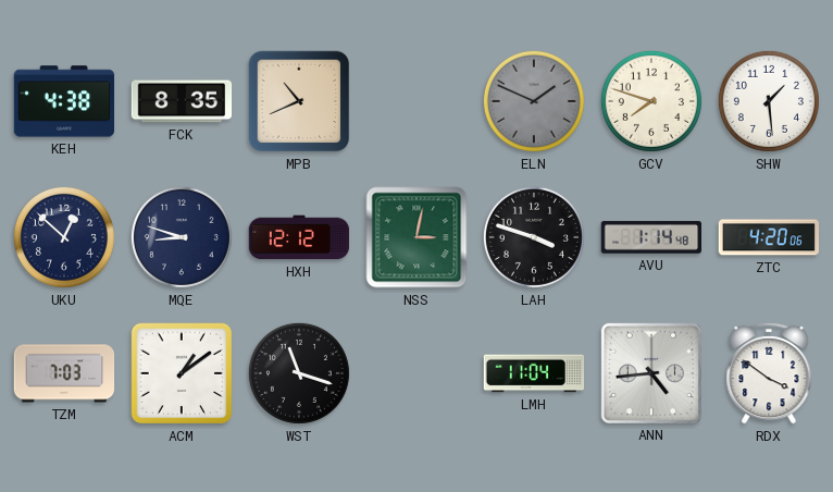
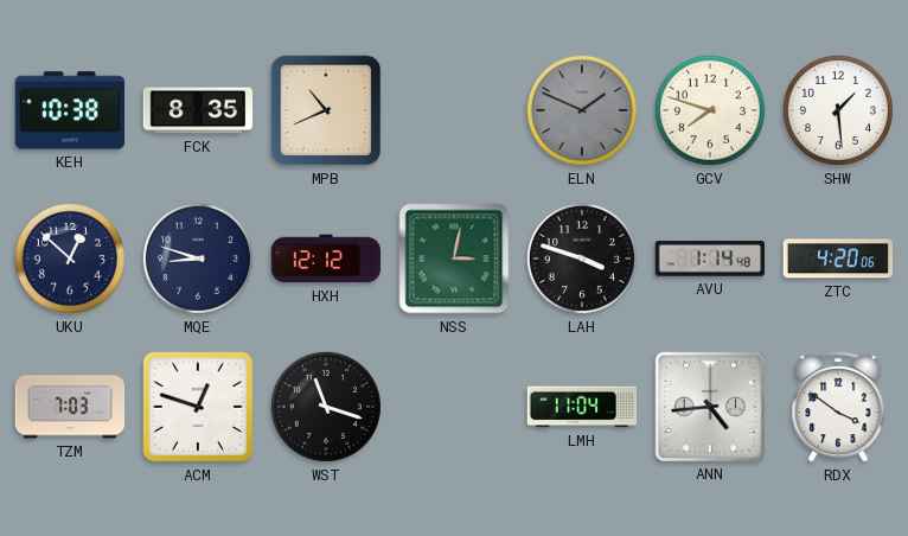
KEH: 4:38 -> 10:38
ACM: 1:09 -> 12:48
